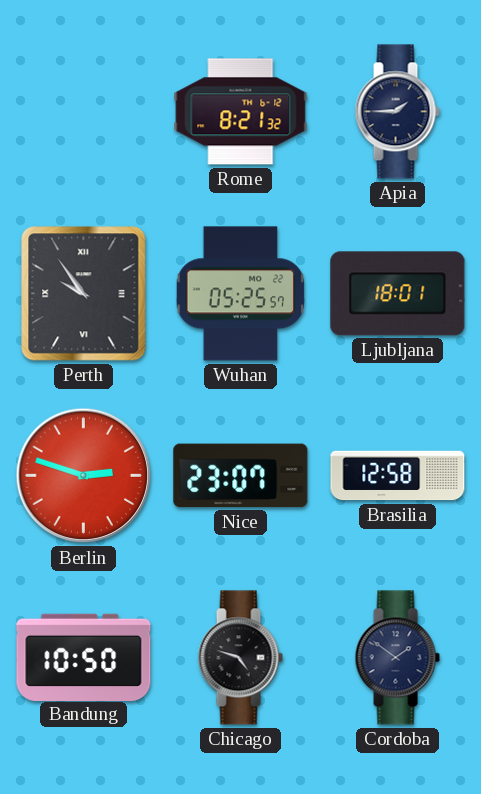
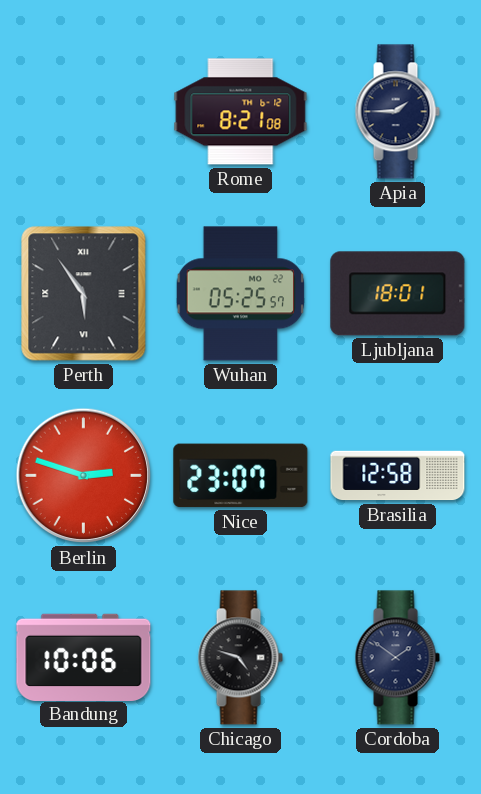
Rome: 8:21:32 -> 8:21:08
Perth: 9:54 -> 5:54
Bandung: 10:50 -> 10:06
